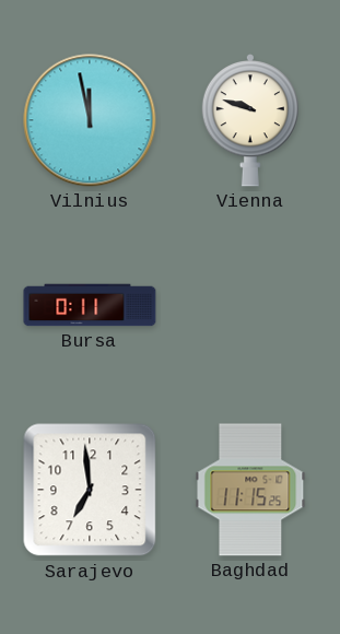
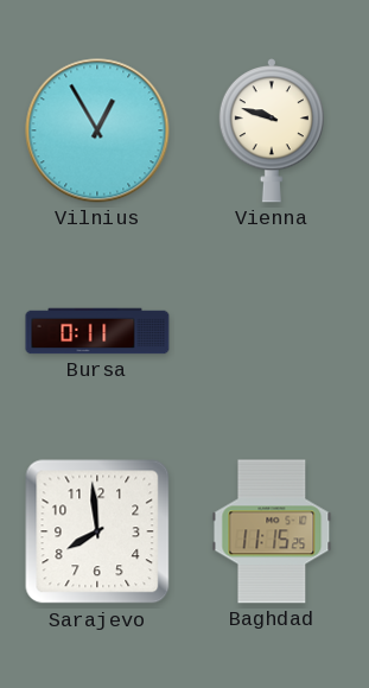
Vilnius: 11:58 -> 12:55
Sarajevo: 6:59 -> 7:59
